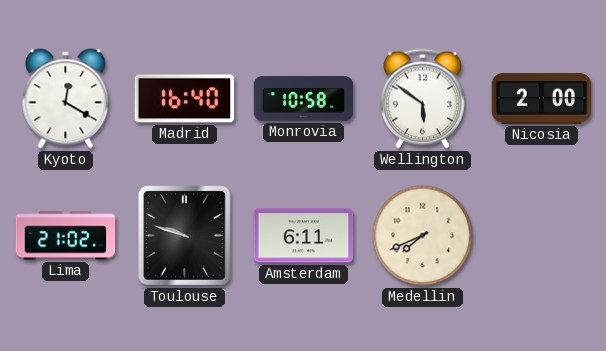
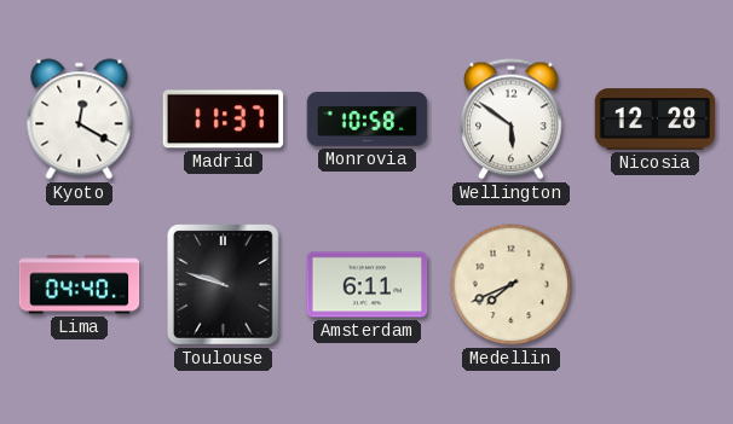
Madrid: 16:40 -> 11:37
Nicosia: 2:00 -> 12:28
Lima: 21:02 -> 04:40
